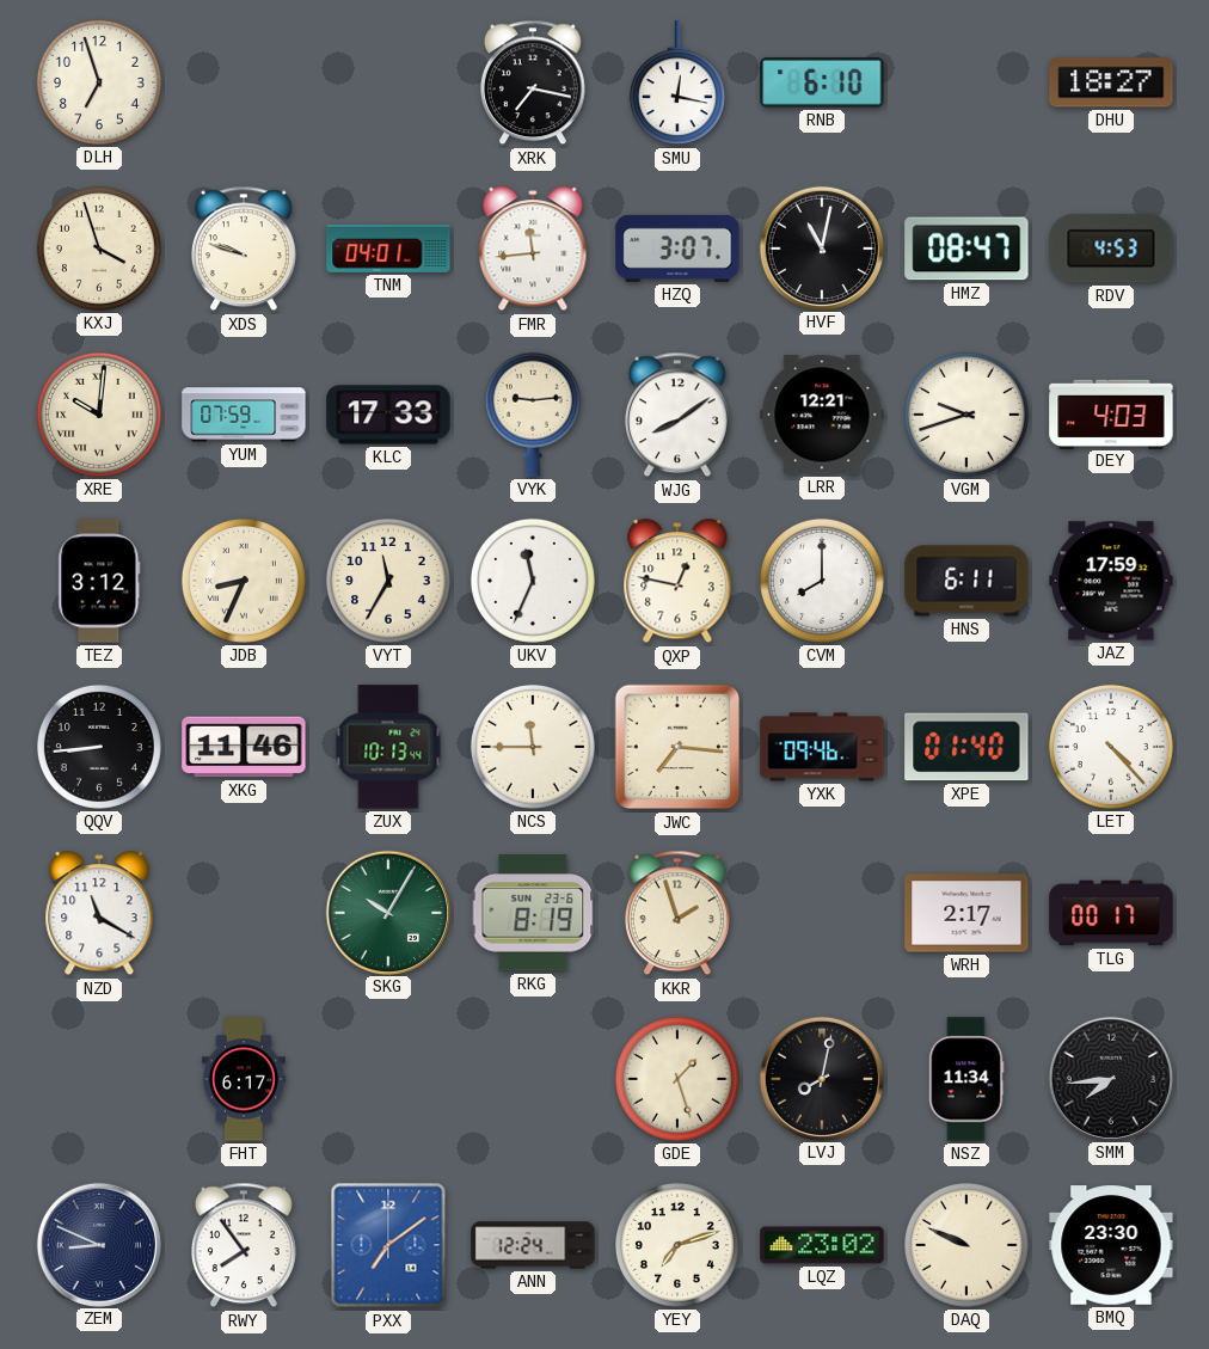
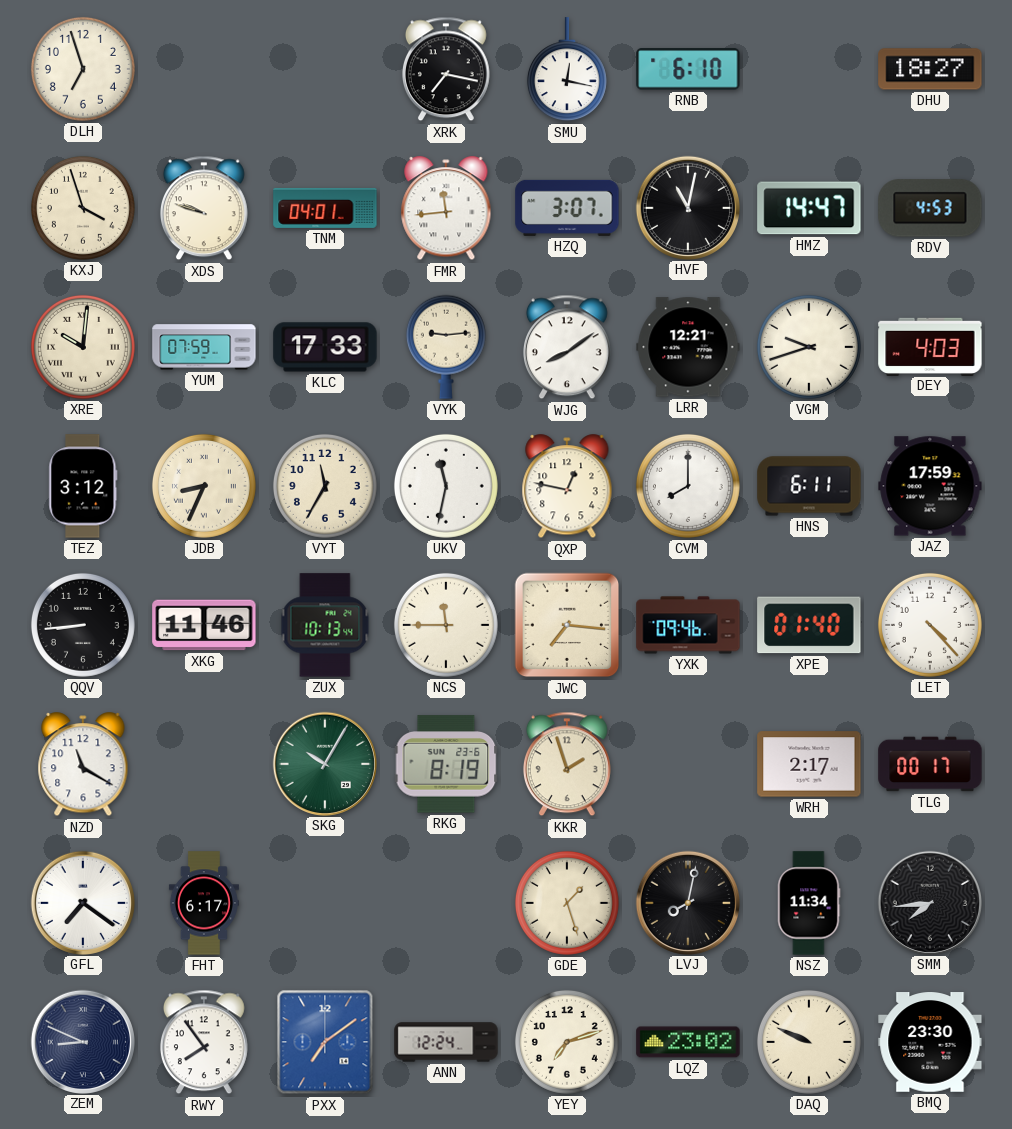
HMZ: 08:47 -> 14:47
UKV: 11:34 -> 11:32
GFL: none -> 7:21
